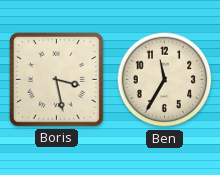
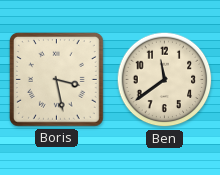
Ben: 11:35 -> 11:39
